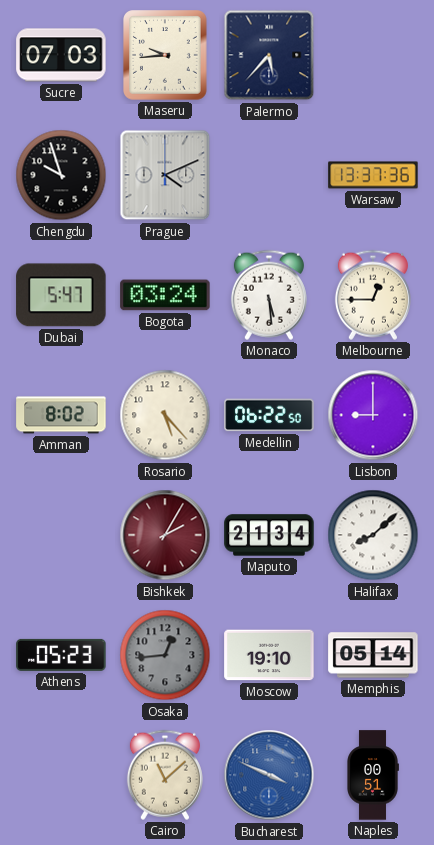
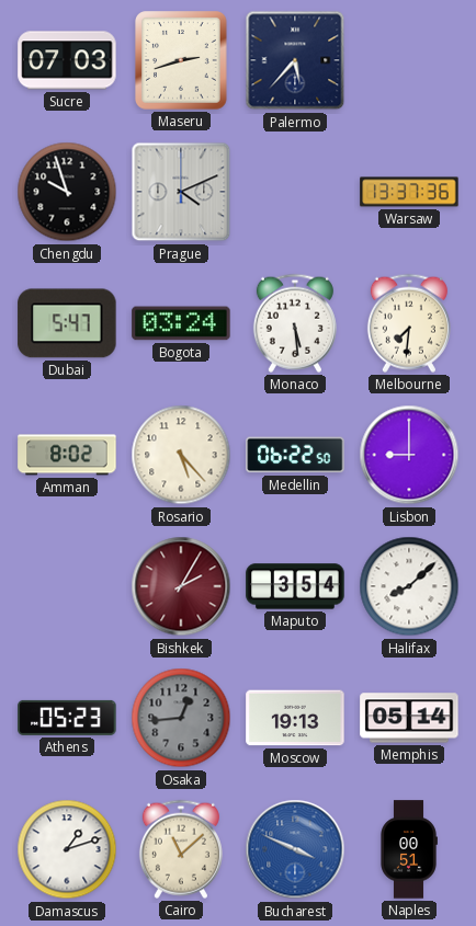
Maseru: 9:44 -> 2:42
Melbourne: 12:45 -> 7:31
Maputo: 21:34 -> 3:54
Moscow: 19:10 -> 19:13
Damascus: none -> 1:12
